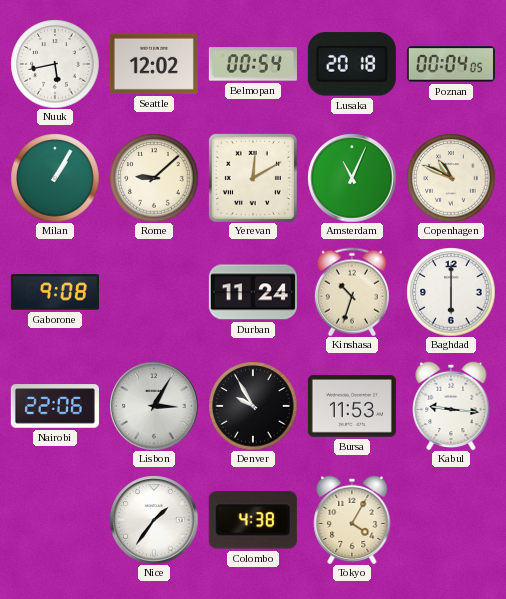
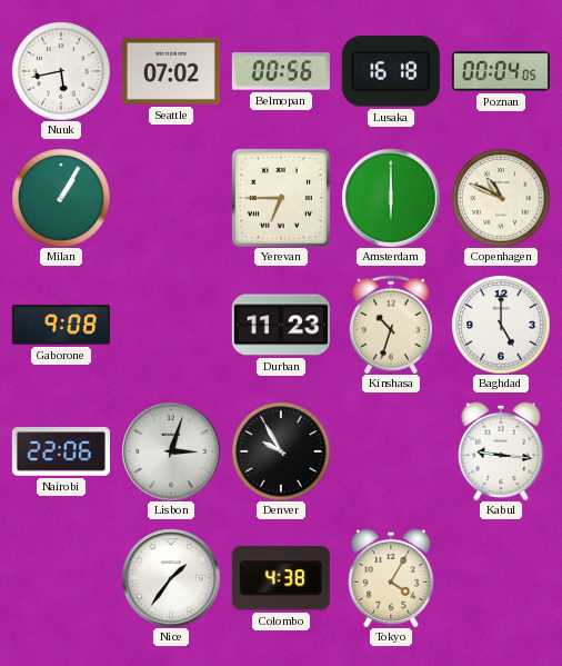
Seattle: 12:02 -> 07:02
Belmopan: 00:54 -> 00:56
Lusaka: 20:18 -> 16:18
Rome: 9:08 -> none
Yerevan: 12:10 -> 6:45
Amsterdam: 11:04 -> 6:00
Durban: 11:24 -> 11:23
Baghdad: 6:00 -> 5:00
Lisbon: 3:05 -> 3:03
Bursa: 11:53 -> none
